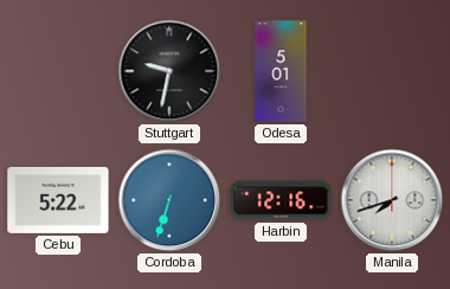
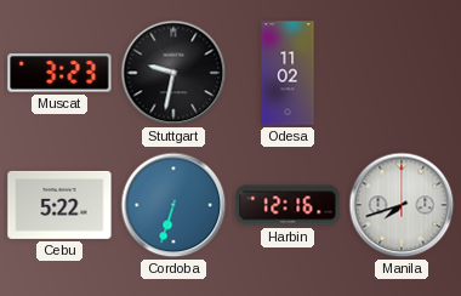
Muscat: none -> 3:23
Odesa: 5:01 -> 11:02
